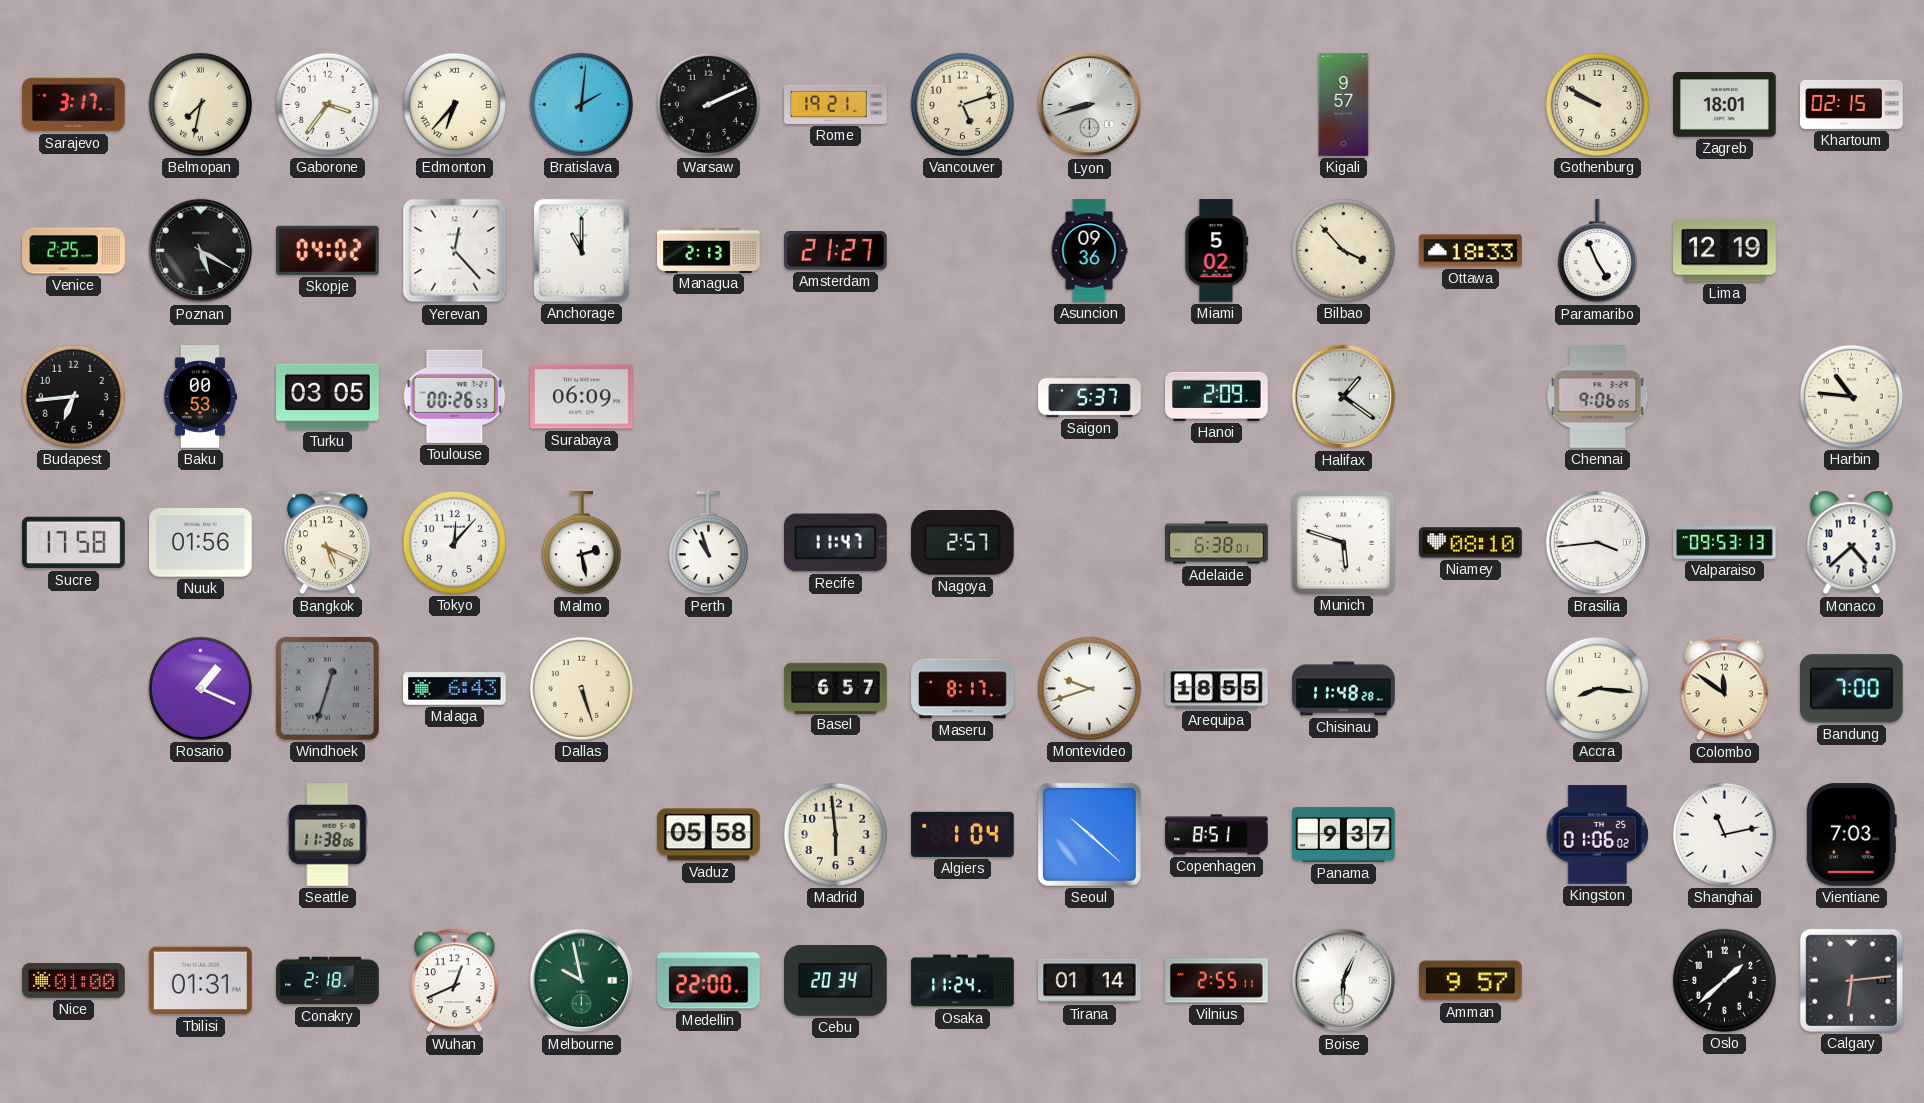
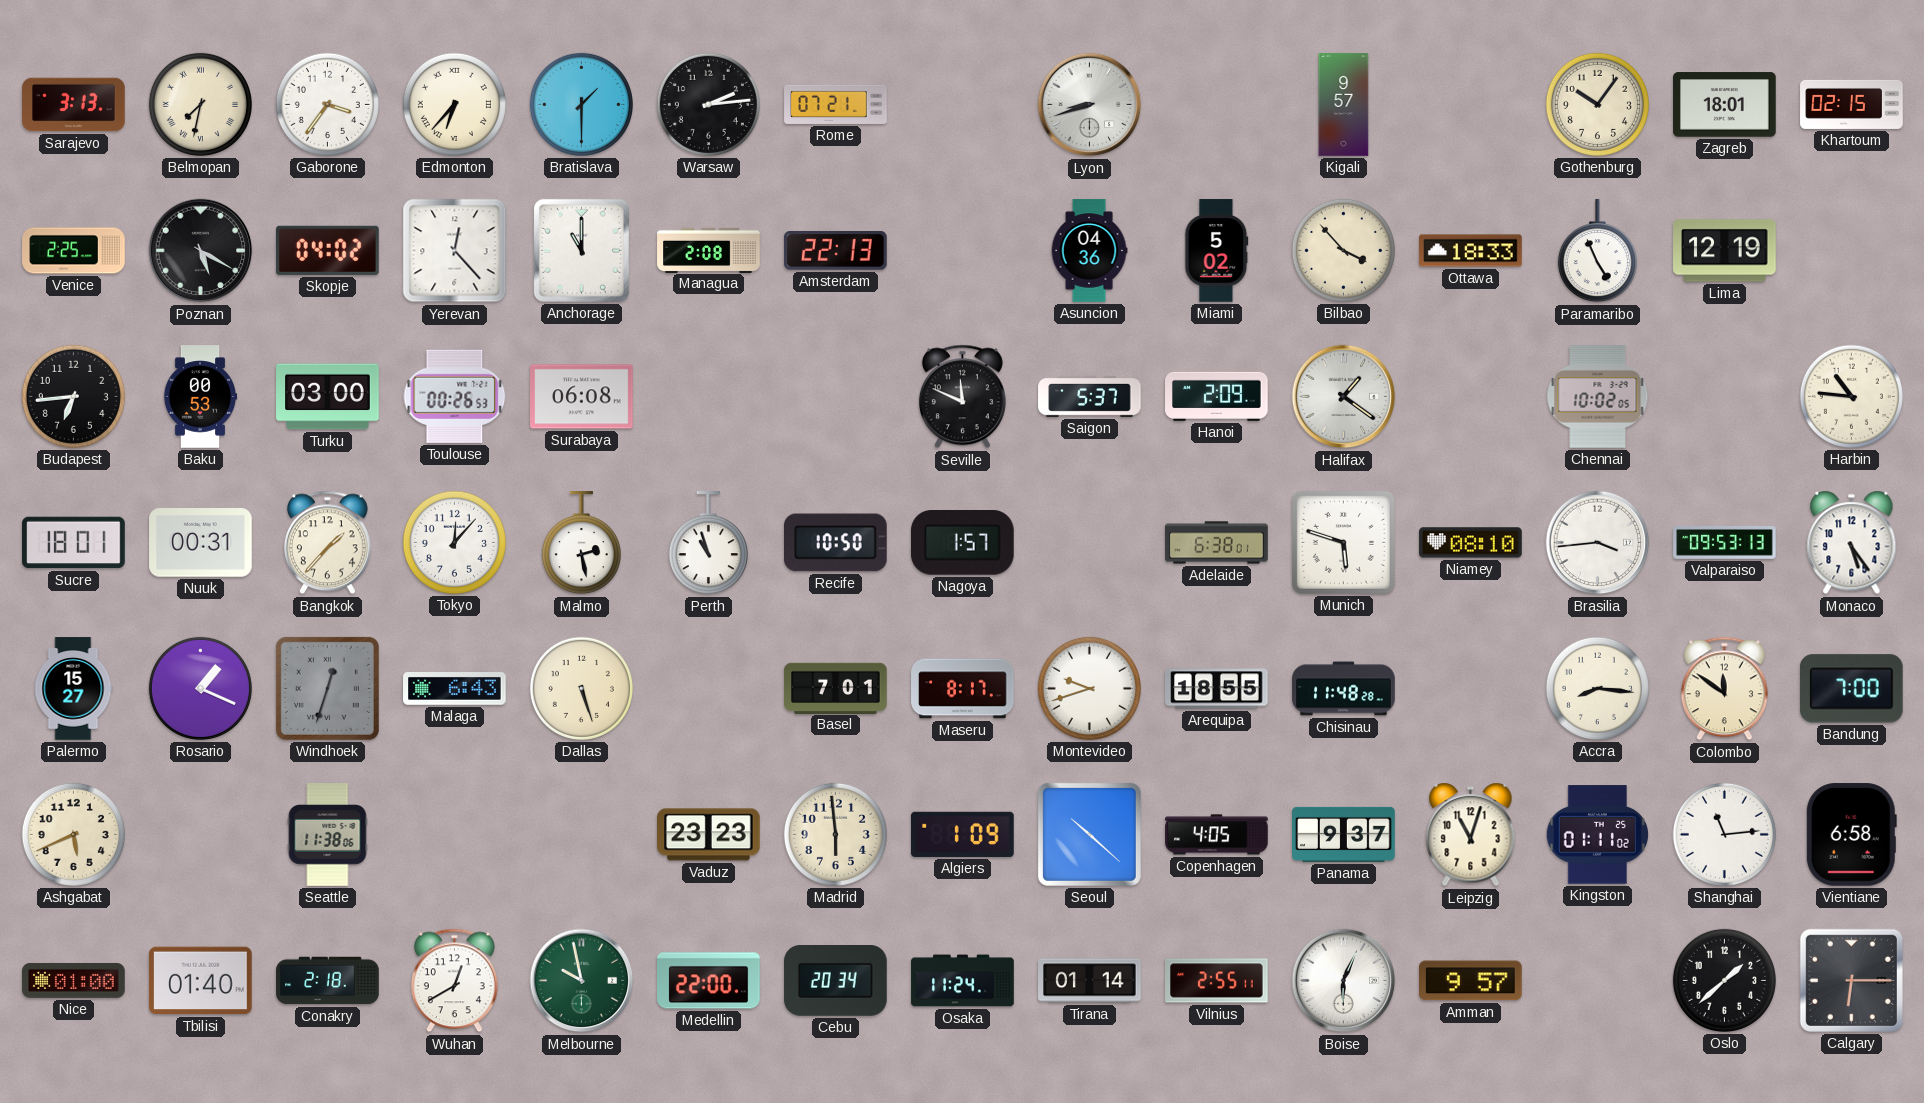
Sarajevo: 3:17 -> 3:13
Bratislava: 2:01 -> 1:30
Warsaw: 2:11 -> 2:14
Rome: 19:21 -> 07:21
Vancouver: 5:12 -> none
Gothenburg: 9:50 -> 10:06
Managua: 2:13 -> 2:08
Amsterdam: 21:27 -> 22:13
Asuncion: 09:36 -> 04:36
Turku: 03:05 -> 03:00
Surabaya: 06:09 -> 06:08
Seville: none -> 11:49
Chennai: 9:06 -> 10:02
Sucre: 17:58 -> 18:01
Nuuk: 01:56 -> 00:31
Bangkok: 5:19 -> 1:37
Recife: 11:47 -> 10:50
Nagoya: 2:57 -> 1:57
Monaco: 4:38 -> 5:24
Palermo: none -> 15:27
Basel: 6:57 -> 7:01
Ashgabat: none -> 5:41
Vaduz: 05:58 -> 23:23
Algiers: 1:04 -> 1:09
Copenhagen: 8:51 -> 4:05
Leipzig: none -> 11:03
Kingston: 01:06 -> 01:11
Shanghai: 11:13 -> 11:14
Vientiane: 7:03 -> 6:58
Tbilisi: 01:31 -> 01:40
Wuhan: 12:41 -> 12:40
Calgary: 6:14 -> 6:15
